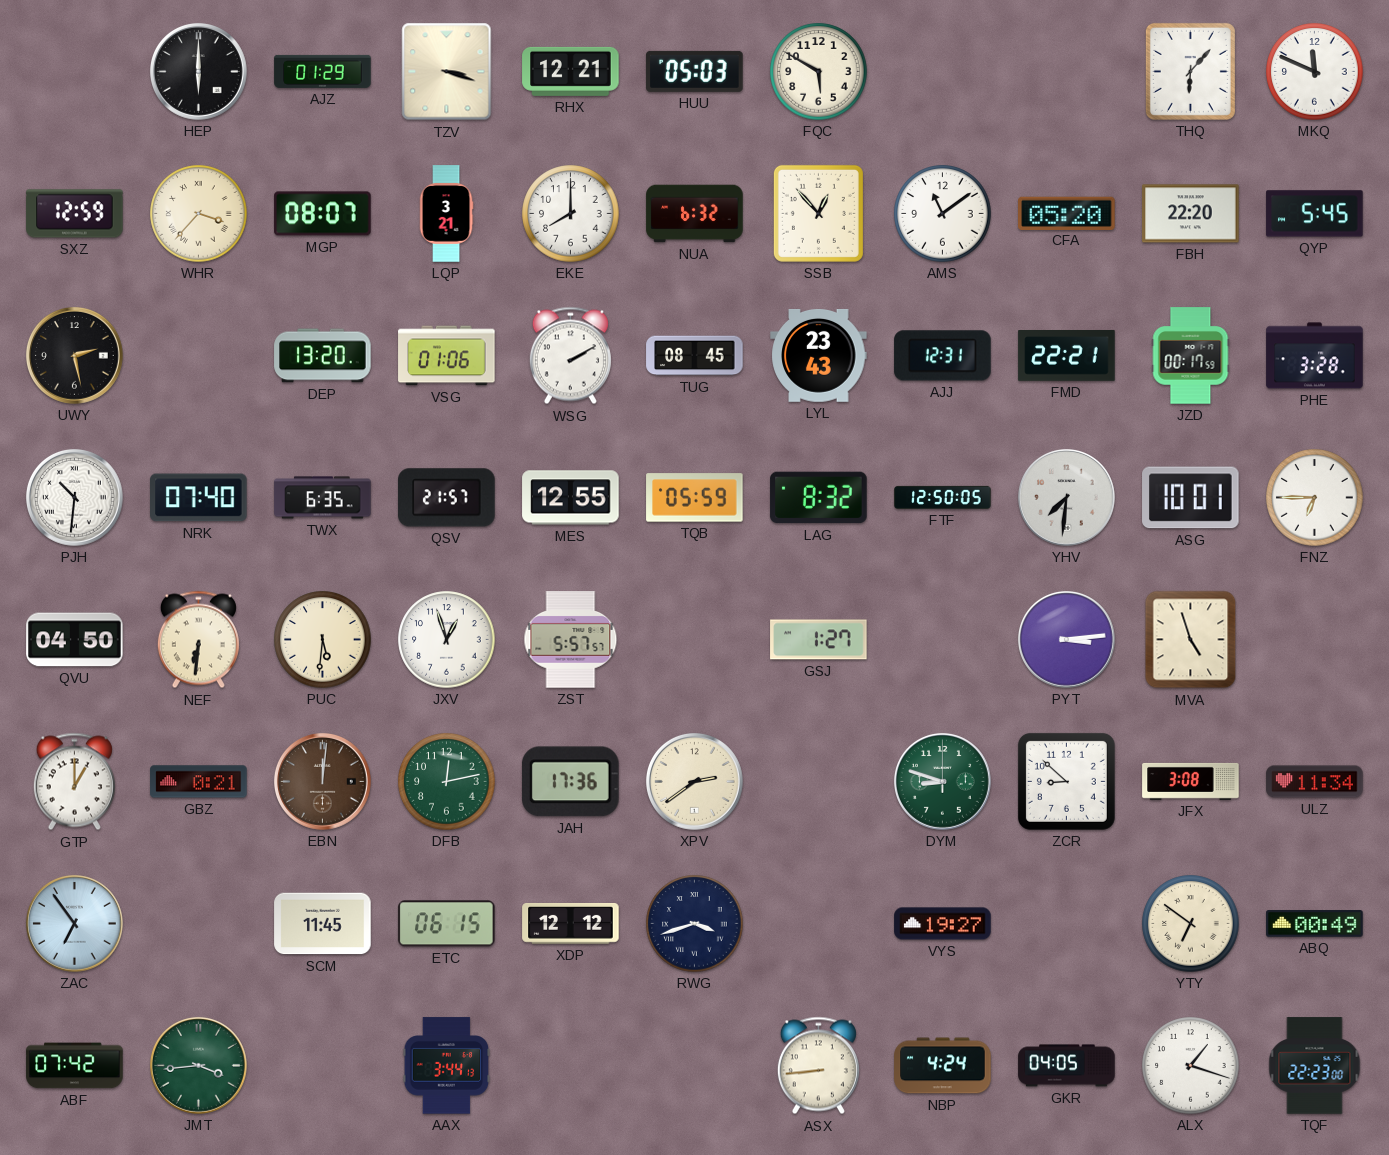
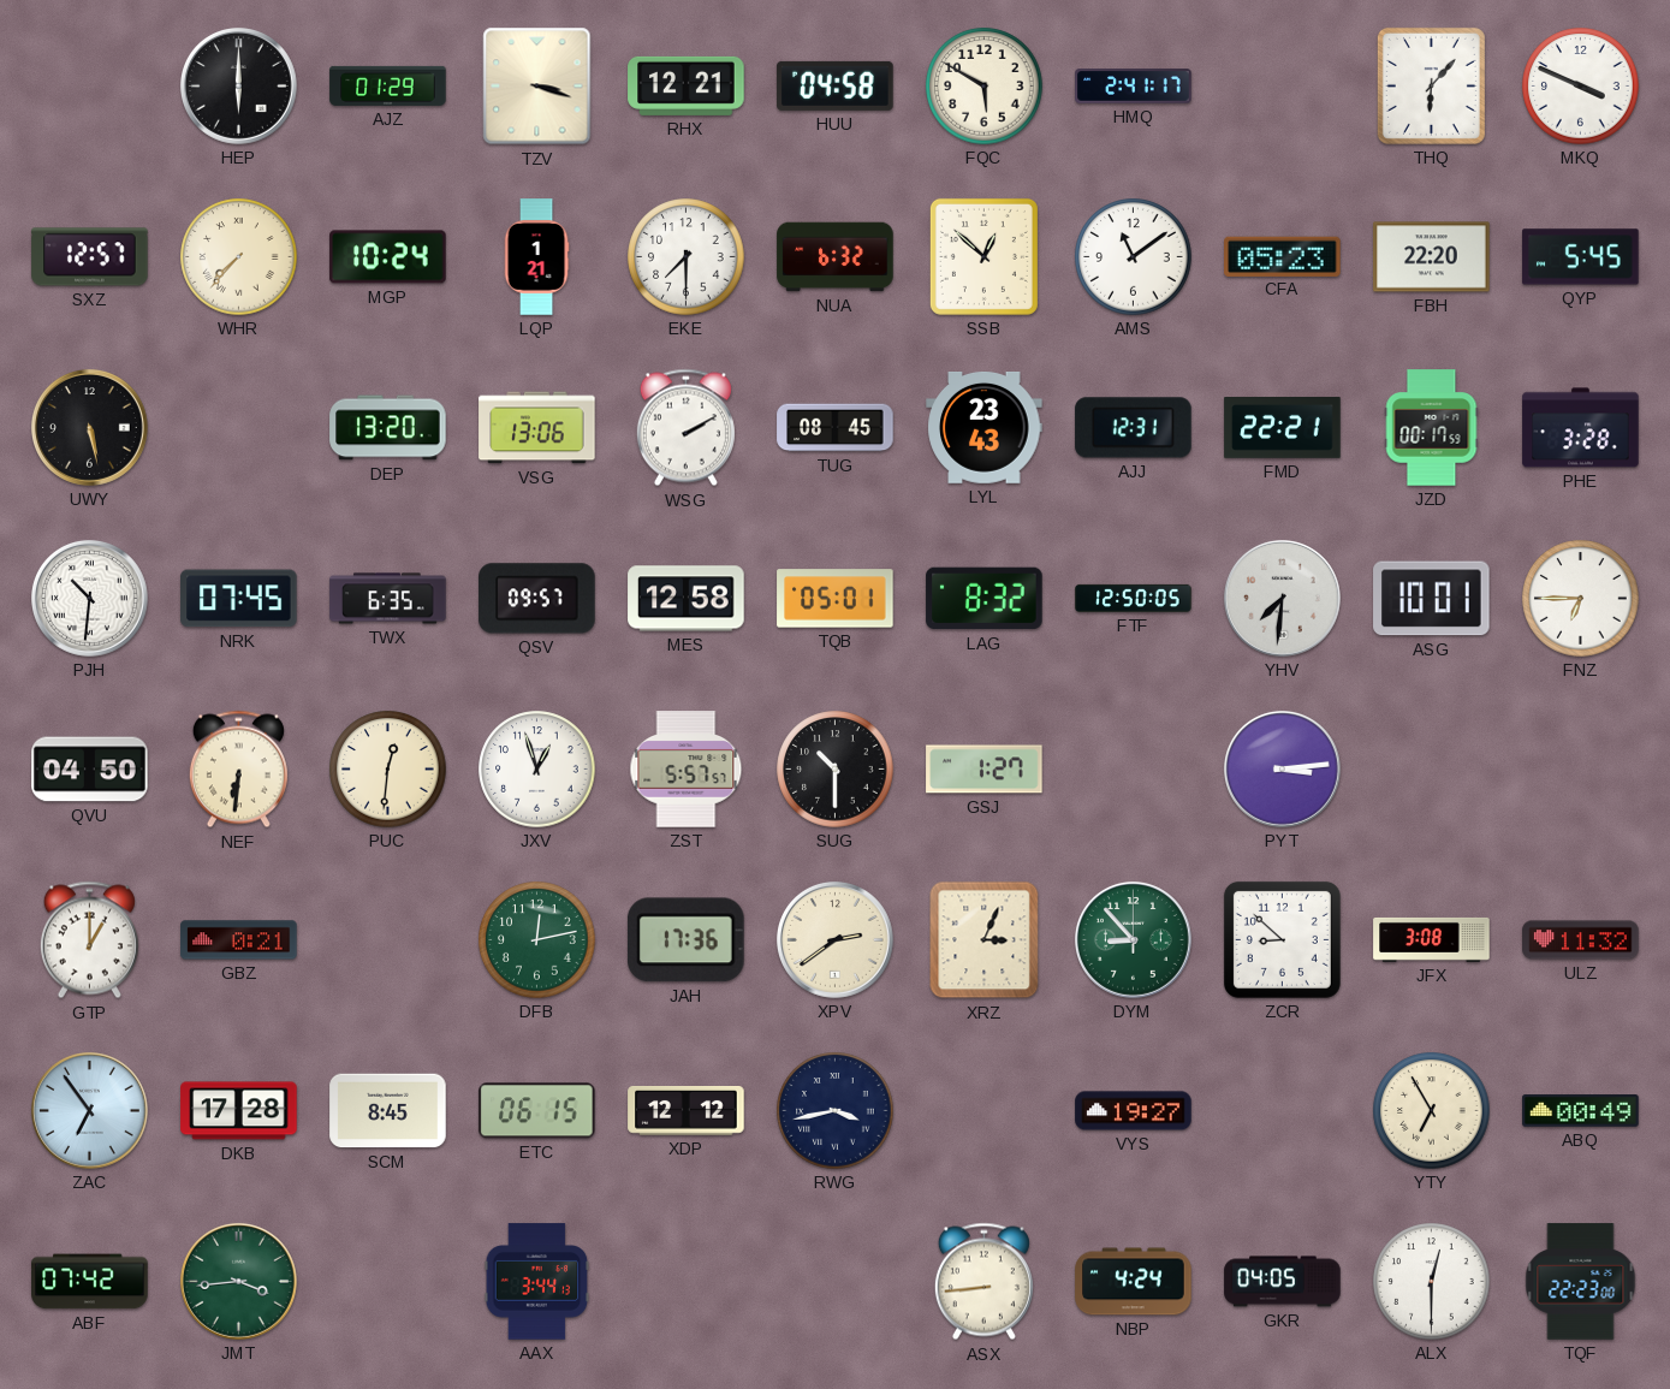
HUU: 05:03 -> 04:58
HMQ: none -> 2:41
MKQ: 11:49 -> 3:49
SXZ: 12:59 -> 12:57
WHR: 3:37 -> 7:37
MGP: 08:07 -> 10:24
LQP: 3:21 -> 1:21
EKE: 8:00 -> 7:30
SSB: 12:53 -> 12:52
CFA: 05:20 -> 05:23
UWY: 2:28 -> 5:28
VSG: 01:06 -> 13:06
NRK: 07:40 -> 07:45
QSV: 21:57 -> 09:57
MES: 12:55 -> 12:58
TQB: 05:59 -> 05:01
PUC: 5:31 -> 12:31
SUG: none -> 10:30
MVA: 4:57 -> none
EBN: 12:01 -> none
XRZ: none -> 3:04
DYM: 8:48 -> 8:53
ULZ: 11:34 -> 11:32
DKB: none -> 17:28
SCM: 11:45 -> 8:45
RWG: 3:42 -> 3:43
YTY: 6:51 -> 6:55
ALX: 1:18 -> 12:30
